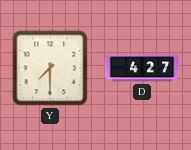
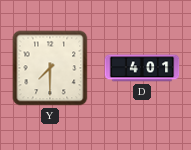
D: 4:27 -> 4:01
